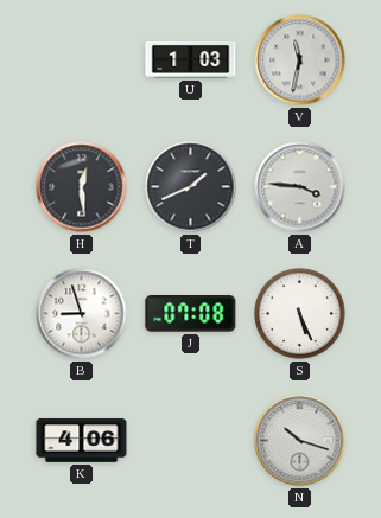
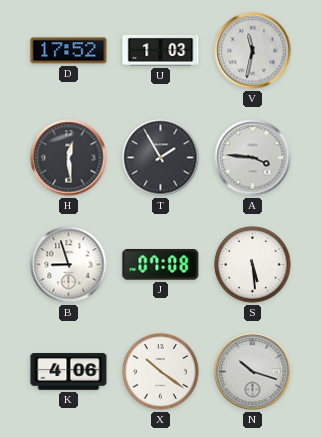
D: none -> 17:52
T: 1:41 -> 1:55
S: 5:26 -> 5:29
X: none -> 10:21
